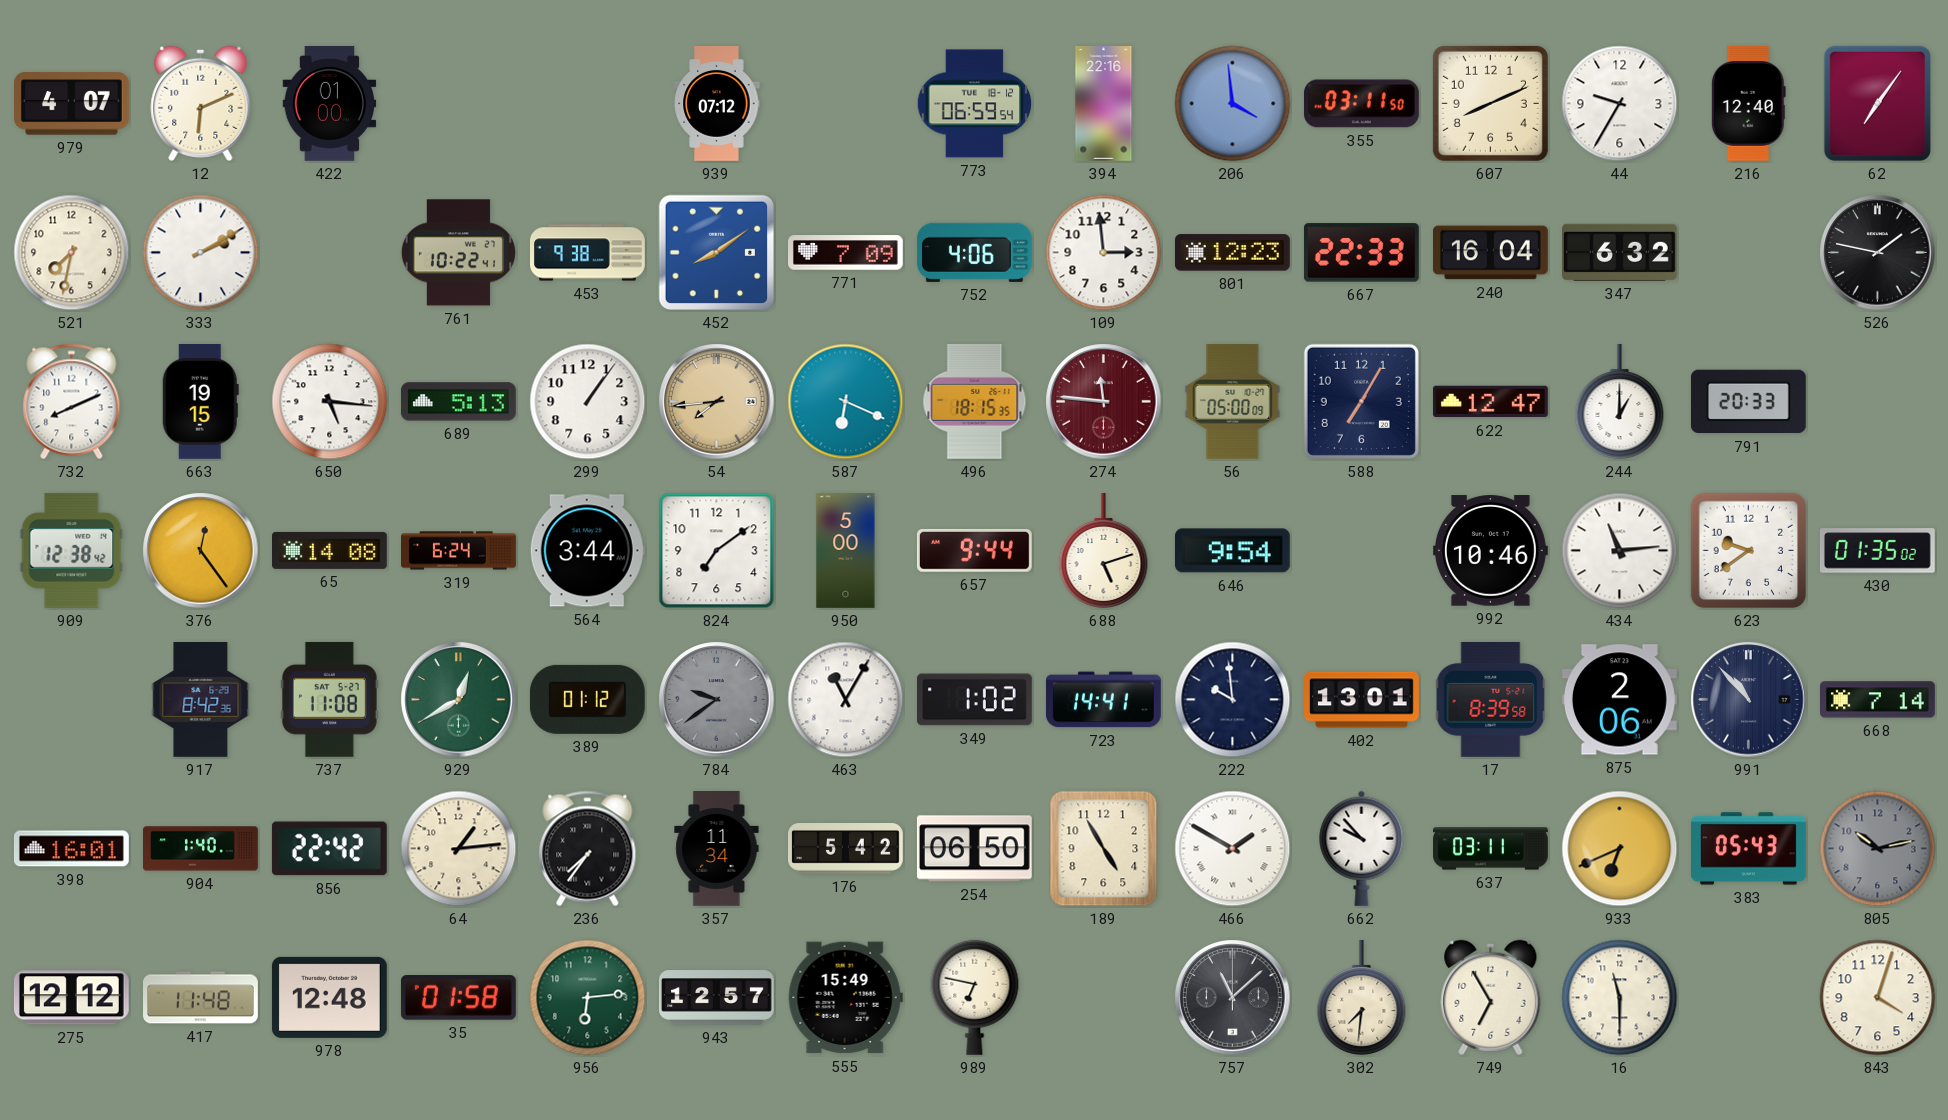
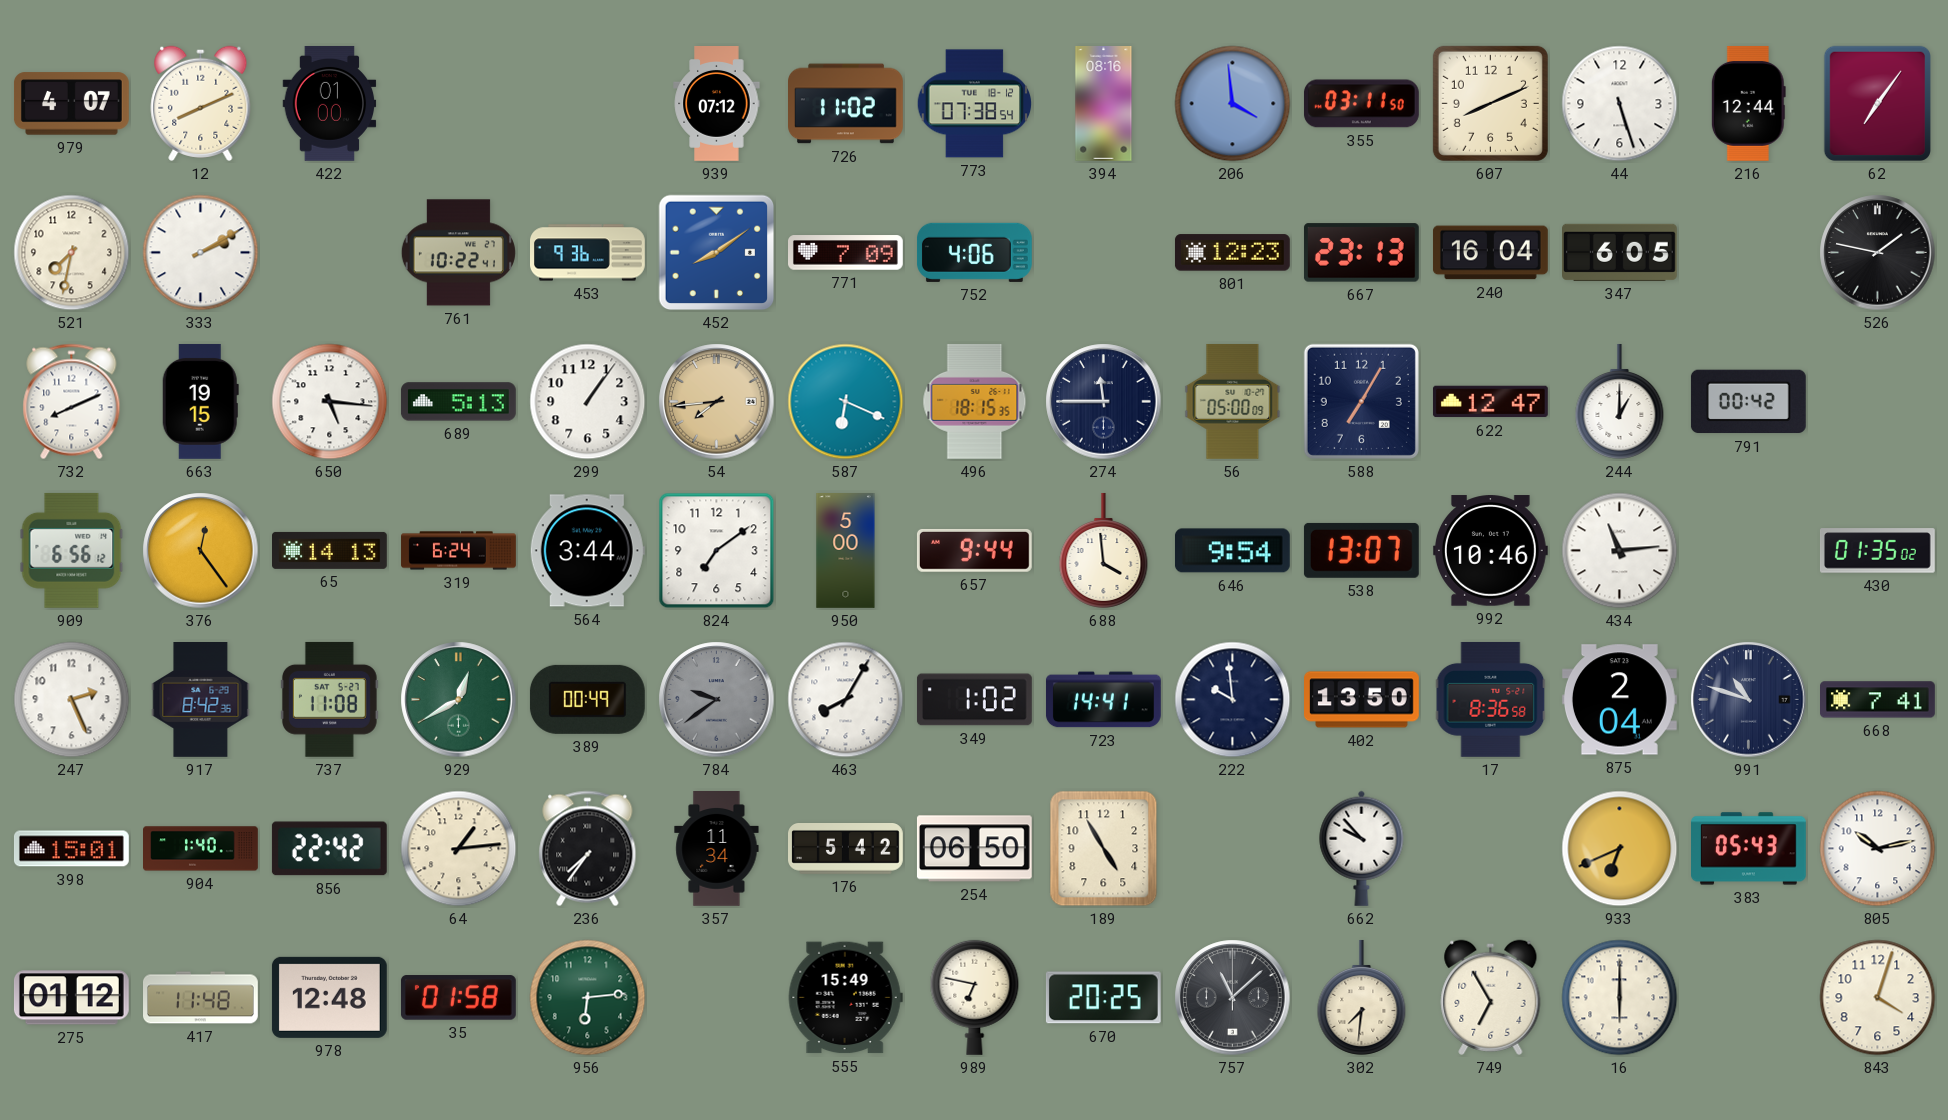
12: 6:11 -> 8:11
726: none -> 11:02
773: 06:59 -> 07:38
394: 22:16 -> 08:16
44: 9:35 -> 5:27
216: 12:40 -> 12:44
453: 9:38 -> 9:36
109: 2:59 -> none
667: 22:33 -> 23:13
347: 6:32 -> 6:05
274: 11:46 -> 11:45
274 dial: burgundy -> navy
791: 20:33 -> 00:42
909: 12:38 -> 6:56
65: 14:08 -> 14:13
688: 5:12 -> 3:59
538: none -> 13:07
623: 9:39 -> none
247: none -> 2:26
389: 01:12 -> 00:49
463: 11:05 -> 8:05
402: 13:01 -> 13:50
17: 8:39 -> 8:36
875: 2:06 -> 2:04
991: 10:53 -> 10:48
668: 7:14 -> 7:41
398: 16:01 -> 15:01
466: 1:50 -> none
637: 03:11 -> none
805 dial: grey -> white
275: 12:12 -> 01:12
943: 12:57 -> none
670: none -> 20:25
16: 11:30 -> 6:00
